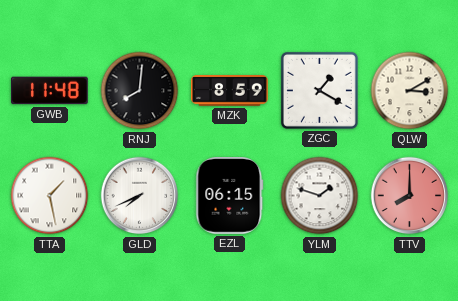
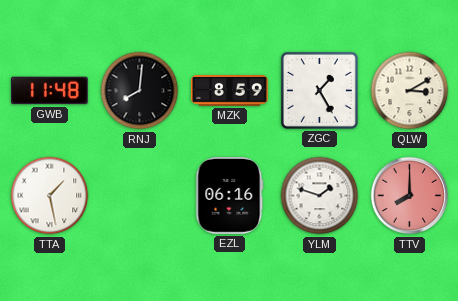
ZGC: 1:20 -> 1:25
GLD: 7:41 -> none
EZL: 06:15 -> 06:16
